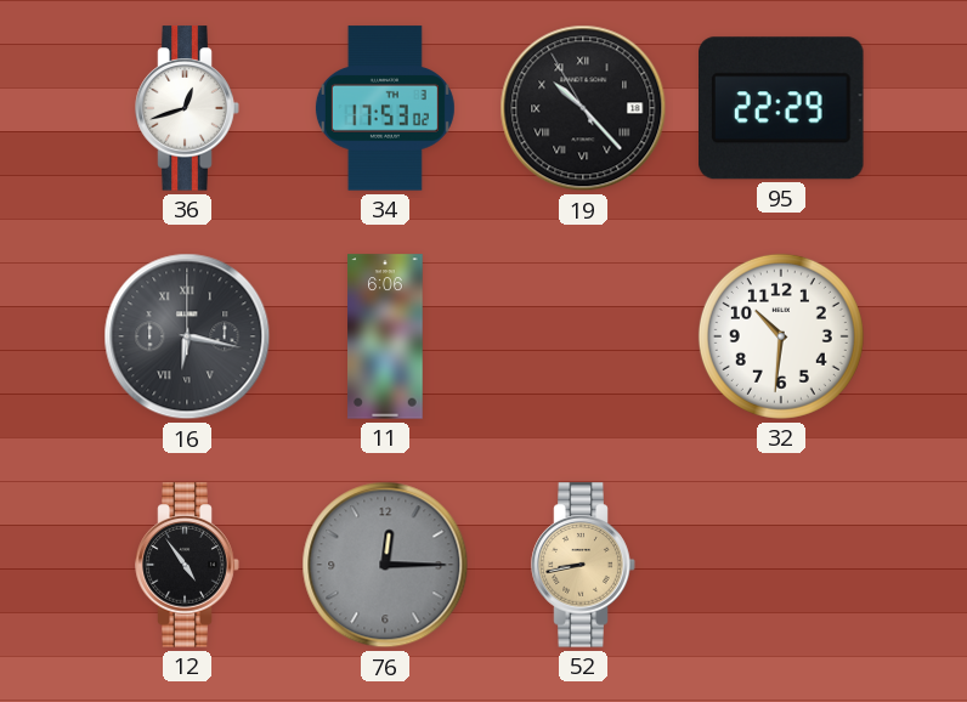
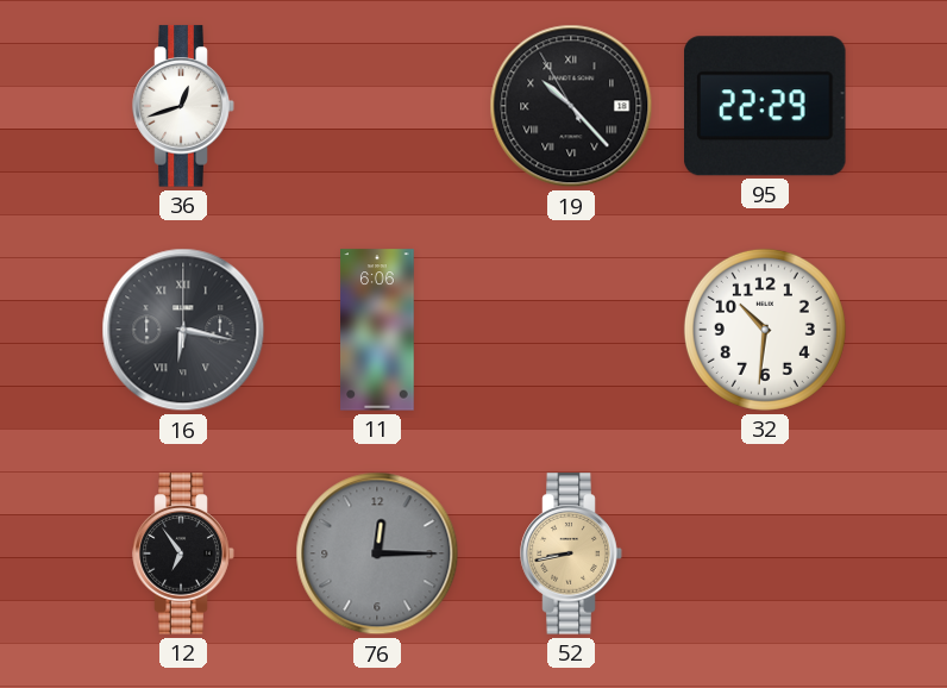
34: 17:53 -> none
12: 4:54 -> 6:54
